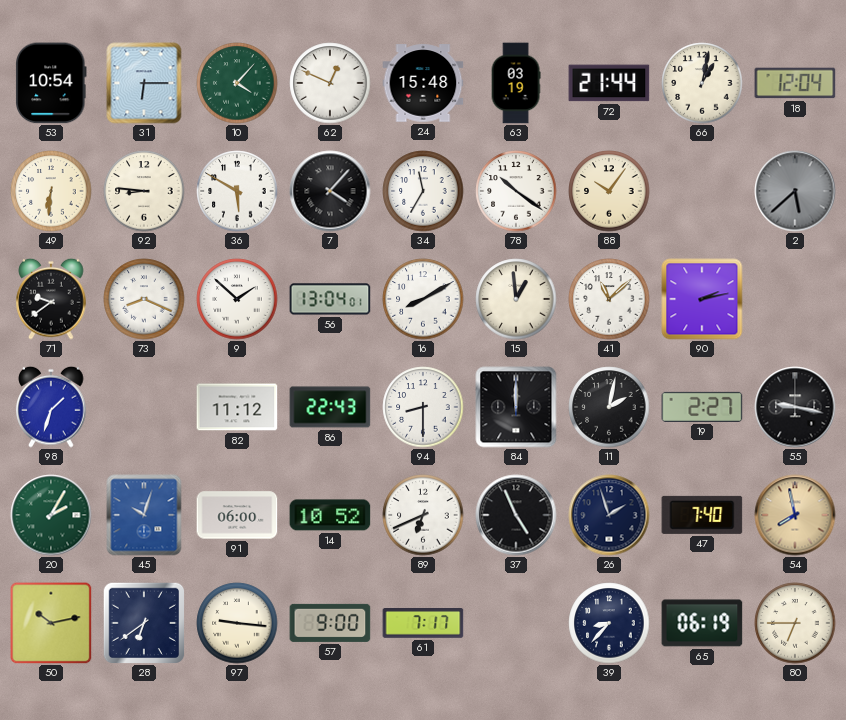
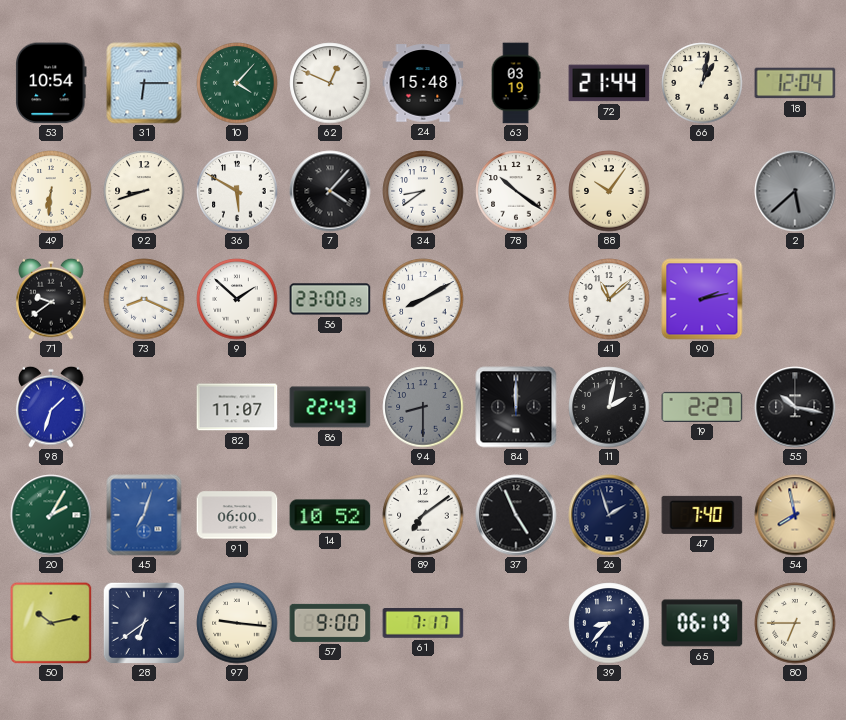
92: 8:46 -> 8:42
34: 11:35 -> 8:39
56: 13:04 -> 23:00
15: 12:59 -> none
82: 11:12 -> 11:07
94 dial: white -> grey
55: 9:17 -> 10:17
45: 10:03 -> 7:03
89: 6:41 -> 7:09
